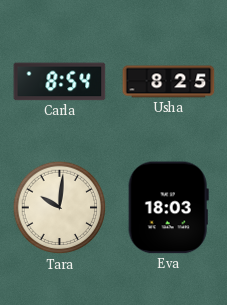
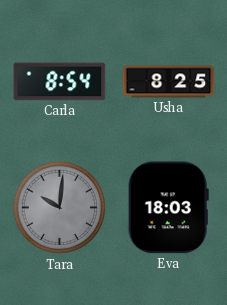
Tara dial: cream -> grey
